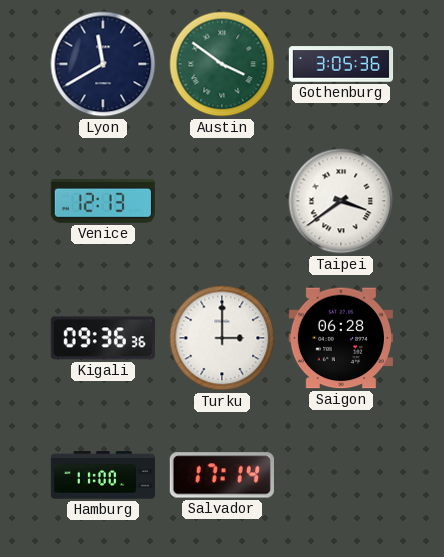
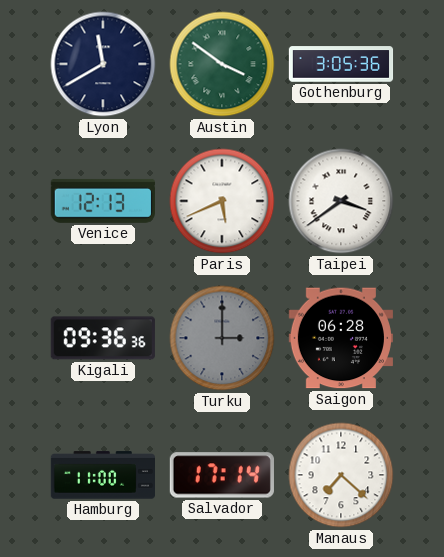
Paris: none -> 5:41
Turku dial: white -> grey
Manaus: none -> 7:22
